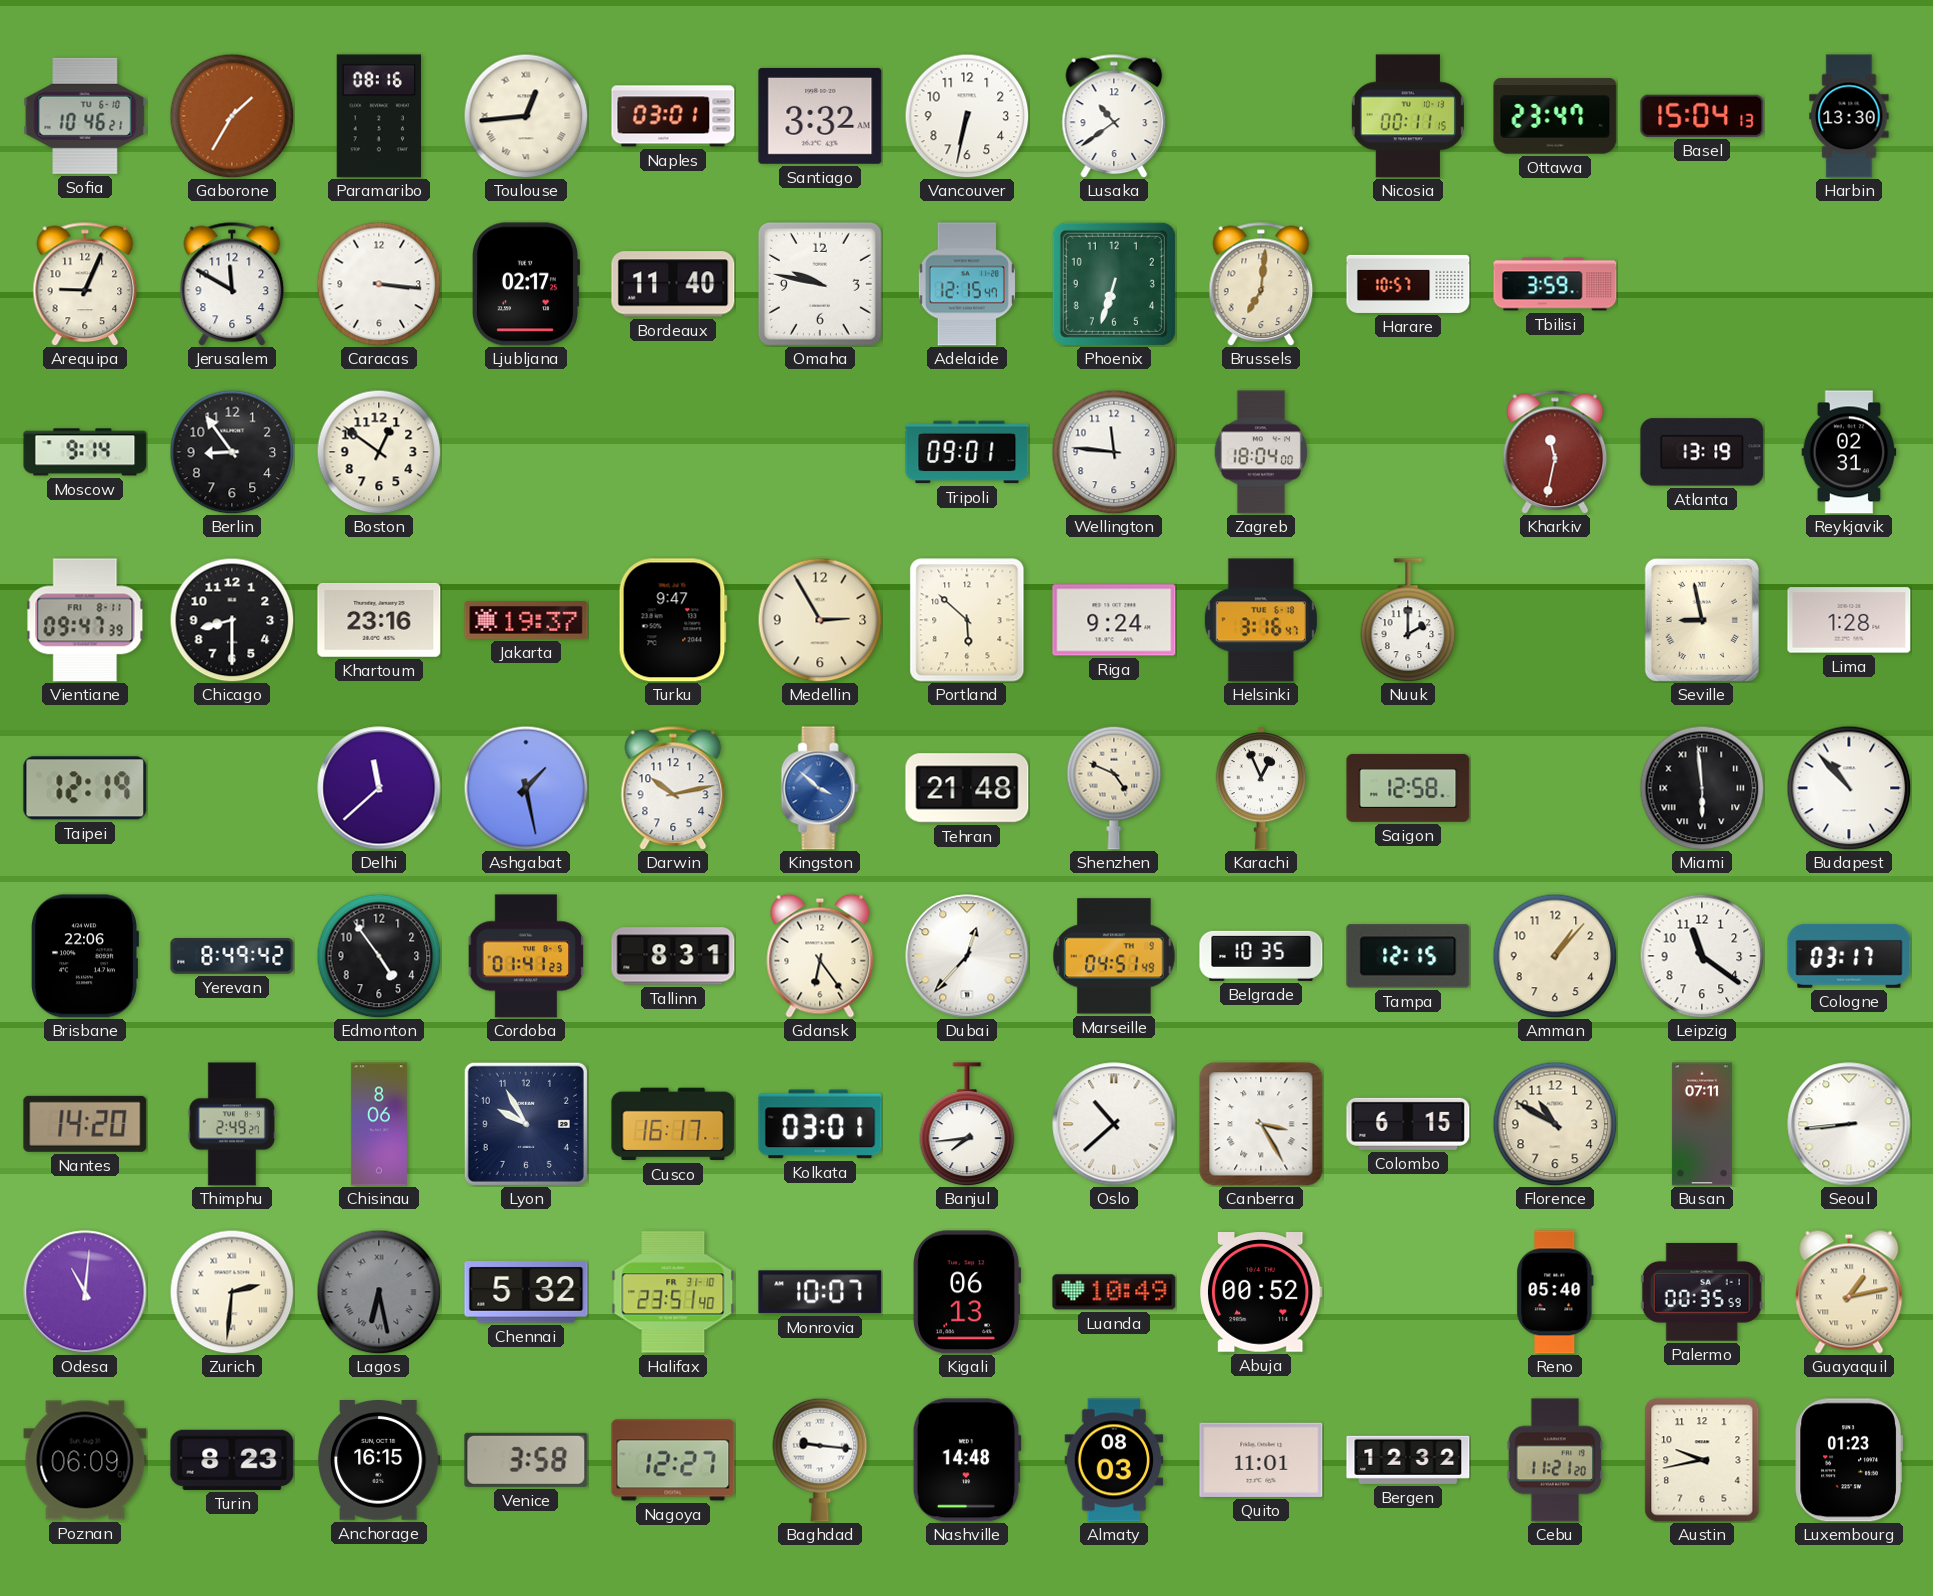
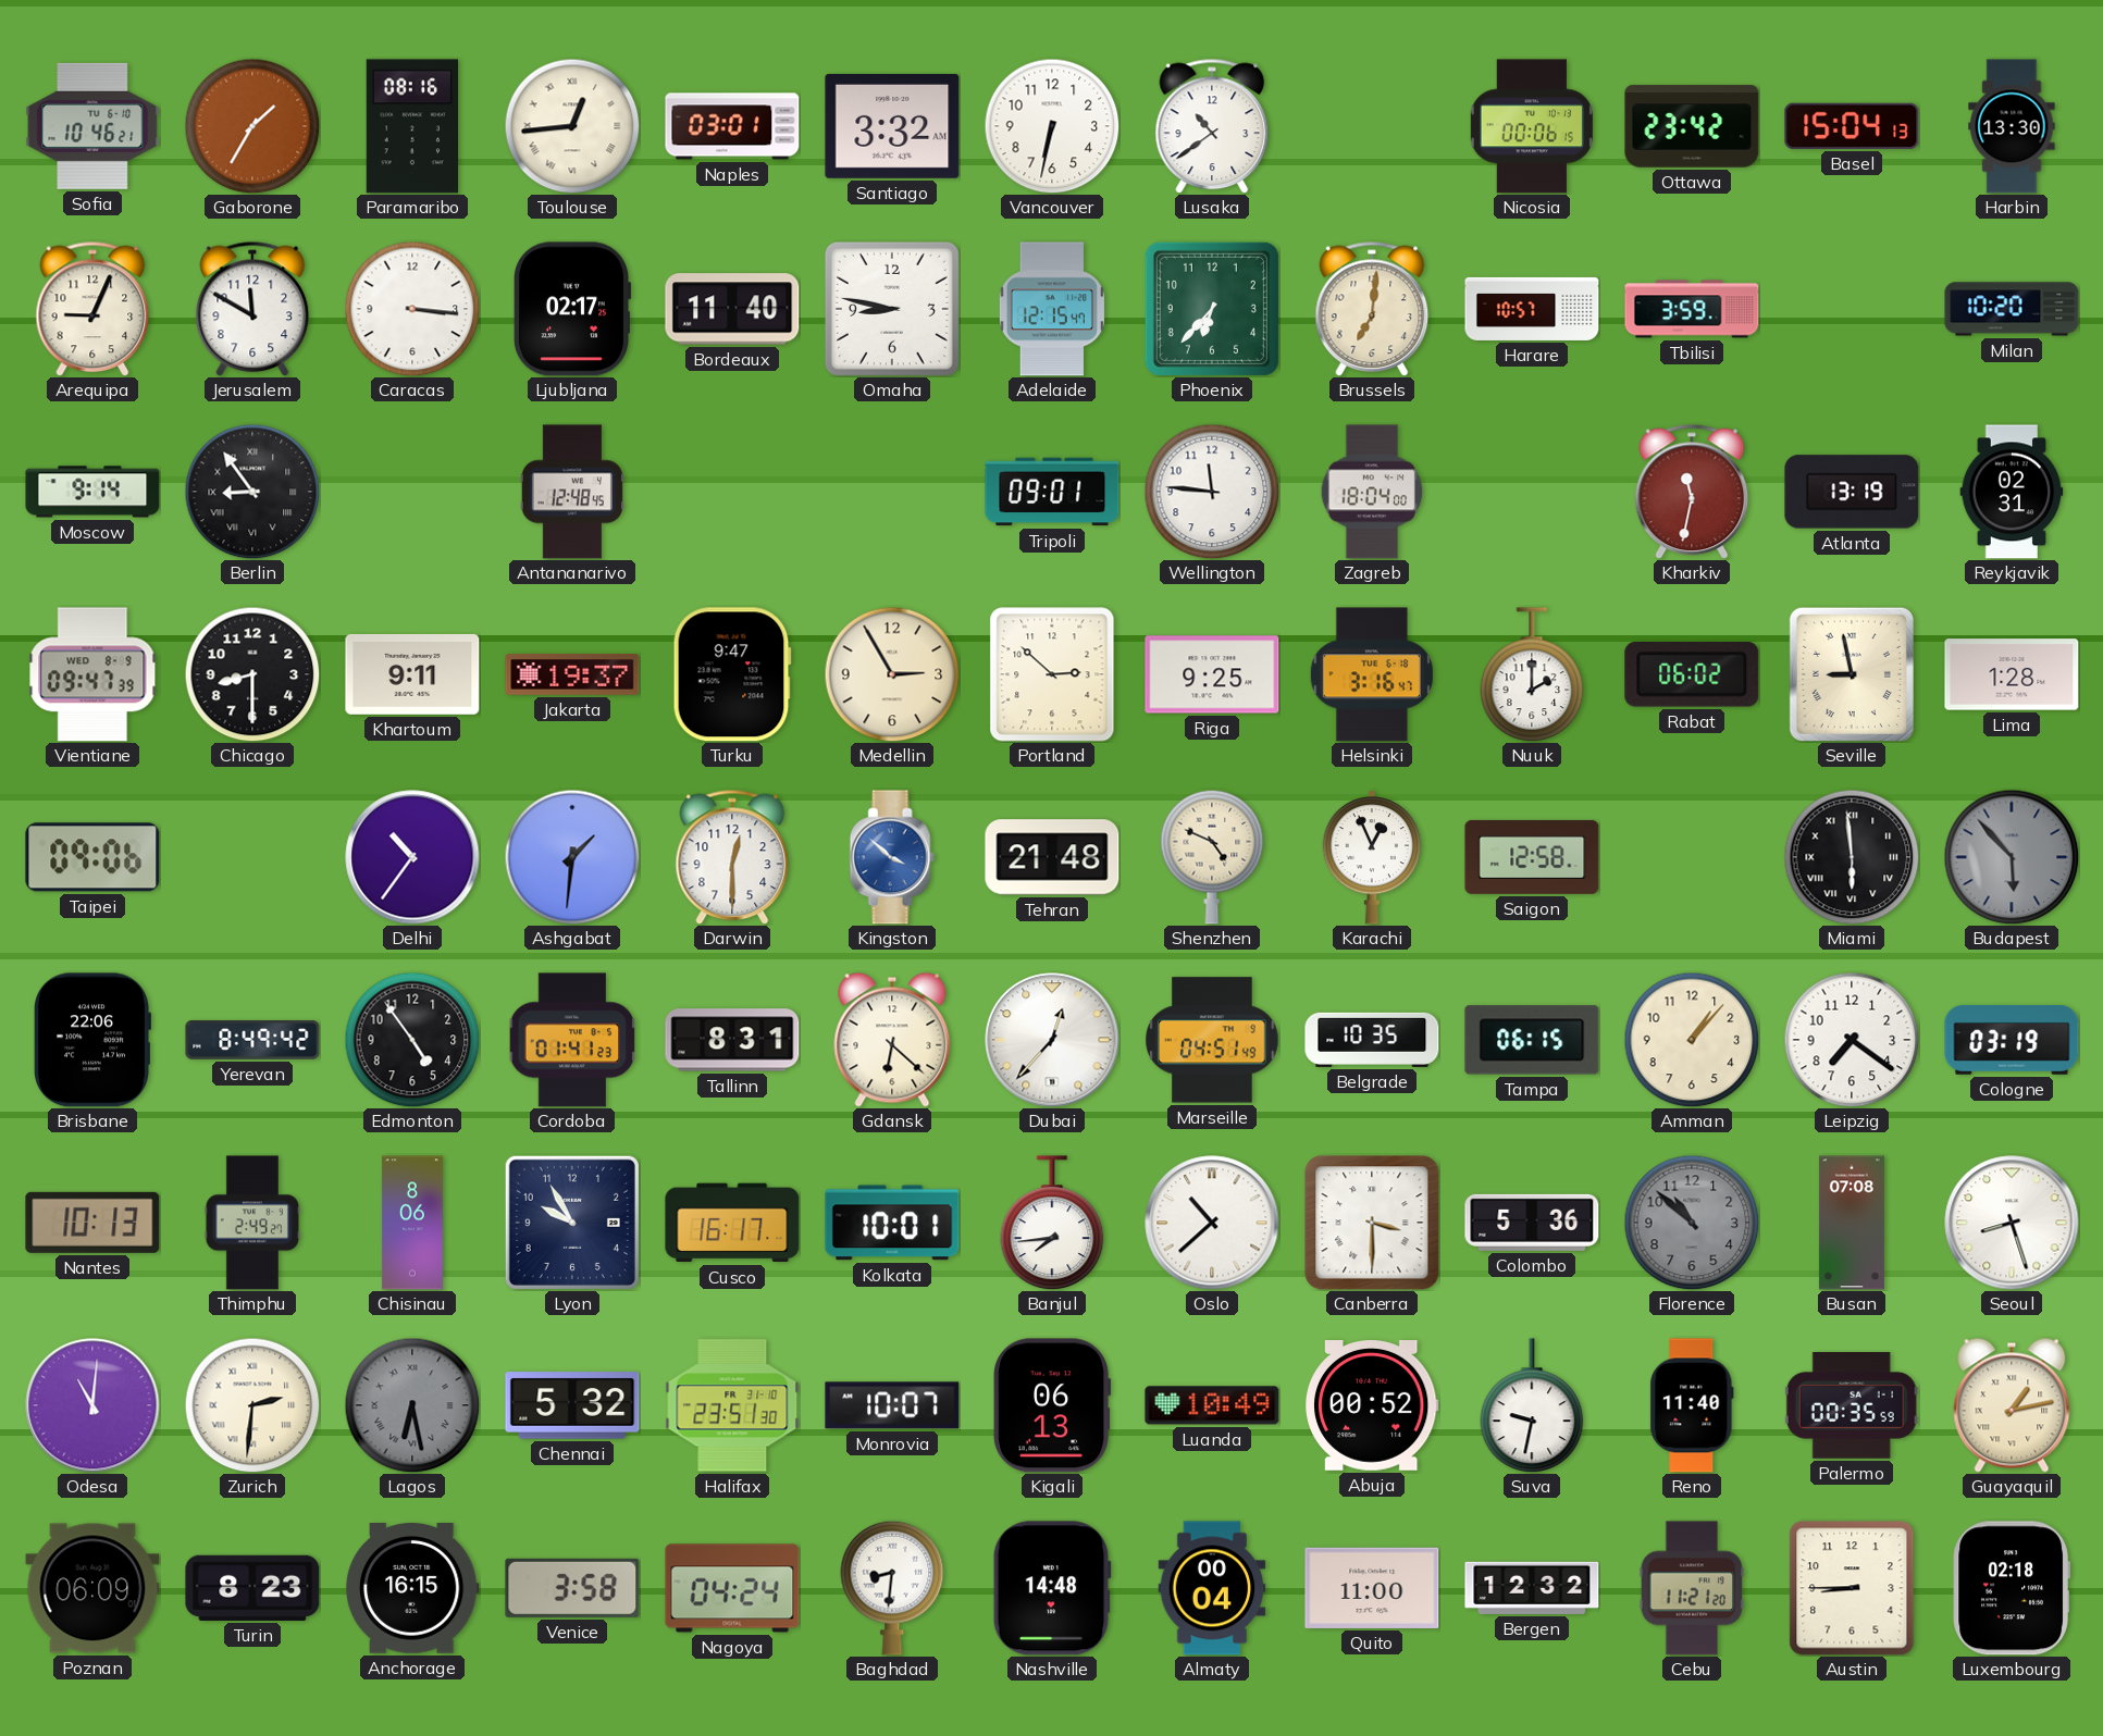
Nicosia: 00:11 -> 00:06
Ottawa: 23:47 -> 23:42
Omaha: 9:47 -> 8:47
Phoenix: 6:33 -> 6:37
Milan: none -> 10:20
Berlin numerals: Arabic -> Roman
Boston: 12:51 -> none
Antananarivo: none -> 12:48
Vientiane date: FRI 8-11 -> WED 8-9
Khartoum: 23:16 -> 9:11
Portland: 5:52 -> 2:52
Riga: 9:24 -> 9:25
Rabat: none -> 06:02
Taipei: 12:19 -> 09:06
Delhi: 11:38 -> 10:36
Ashgabat: 1:28 -> 1:31
Darwin: 10:13 -> 12:30
Budapest: 10:53 -> 5:53
Budapest dial: white -> grey
Gdansk: 6:24 -> 6:22
Tampa: 12:15 -> 06:15
Leipzig: 11:21 -> 7:21
Cologne: 03:17 -> 03:19
Nantes: 14:20 -> 10:13
Kolkata: 03:01 -> 10:01
Canberra: 3:25 -> 3:30
Colombo: 6:15 -> 5:36
Florence: 10:50 -> 10:52
Florence dial: cream -> grey
Busan: 07:11 -> 07:08
Seoul: 8:44 -> 8:27
Halifax: 23:51:40 -> 23:51:30
Suva: none -> 9:32
Reno: 05:40 -> 11:40
Nagoya: 12:27 -> 04:24
Baghdad: 9:16 -> 8:31
Almaty: 08:03 -> 00:04
Quito: 11:01 -> 11:00
Austin: 9:43 -> 8:45
Luxembourg: 01:23 -> 02:18
